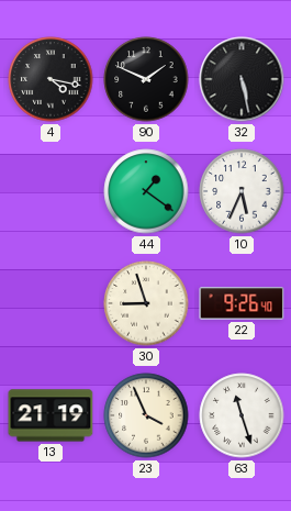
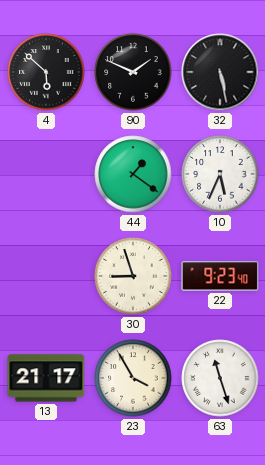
4: 4:17 -> 5:52
22: 9:26 -> 9:23
13: 21:19 -> 21:17
23: 3:56 -> 3:55
